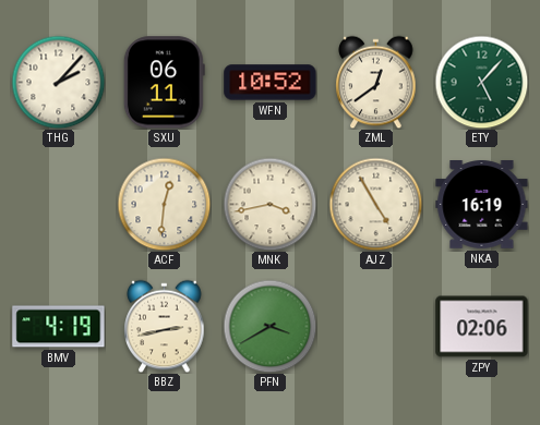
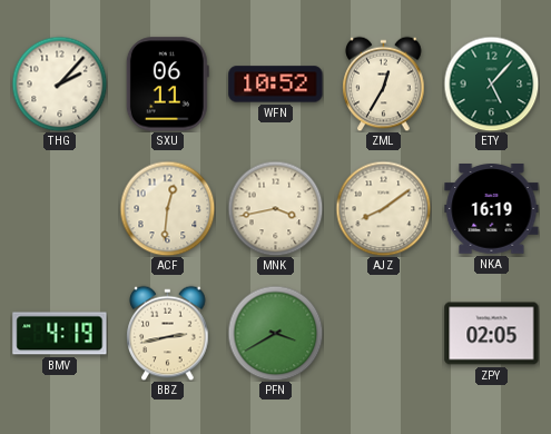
ZML: 12:39 -> 12:35
AJZ: 4:55 -> 8:09
ZPY: 02:06 -> 02:05
